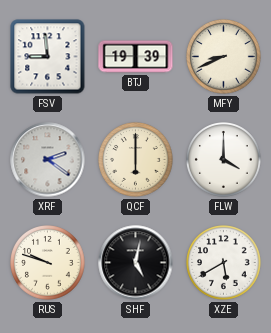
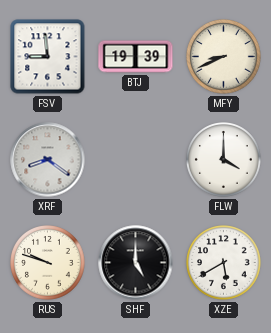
XRF: 2:21 -> 8:21
QCF: 6:00 -> none
SHF: 5:02 -> 5:00
